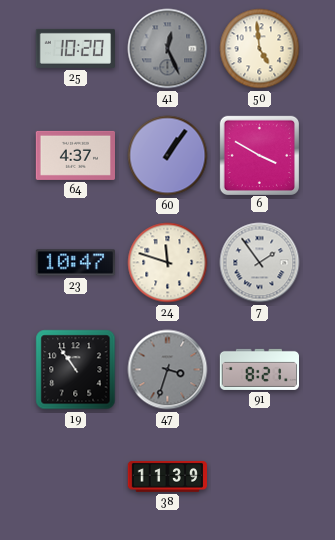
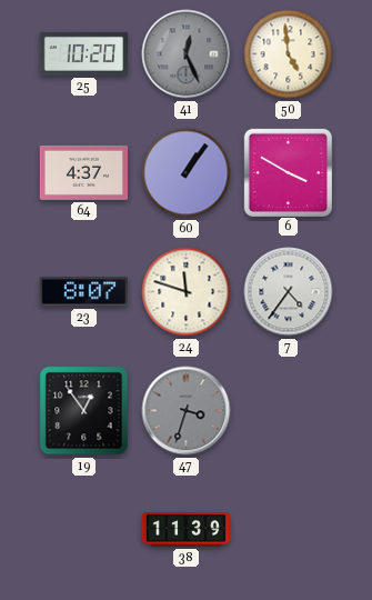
23: 10:47 -> 8:07
7: 1:54 -> 4:36
19: 10:54 -> 12:54
91: 8:21 -> none
